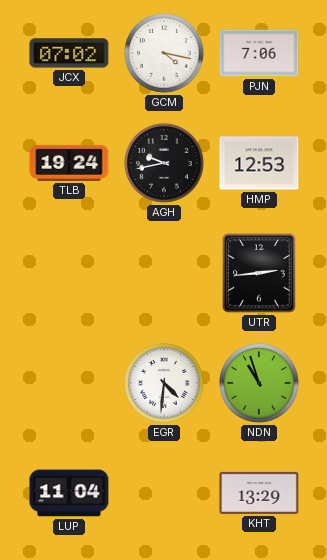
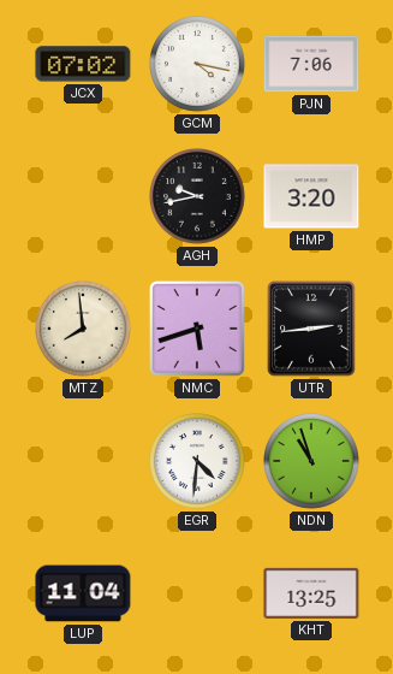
TLB: 19:24 -> none
HMP: 12:53 -> 3:20
MTZ: none -> 7:59
NMC: none -> 5:42
KHT: 13:29 -> 13:25
